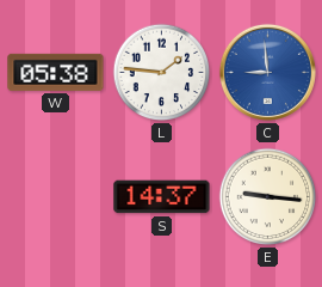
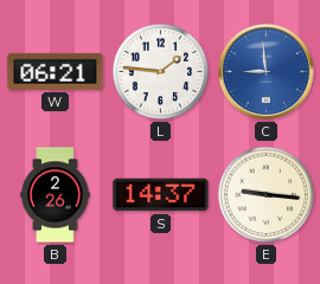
W: 05:38 -> 06:21
B: none -> 2:26
